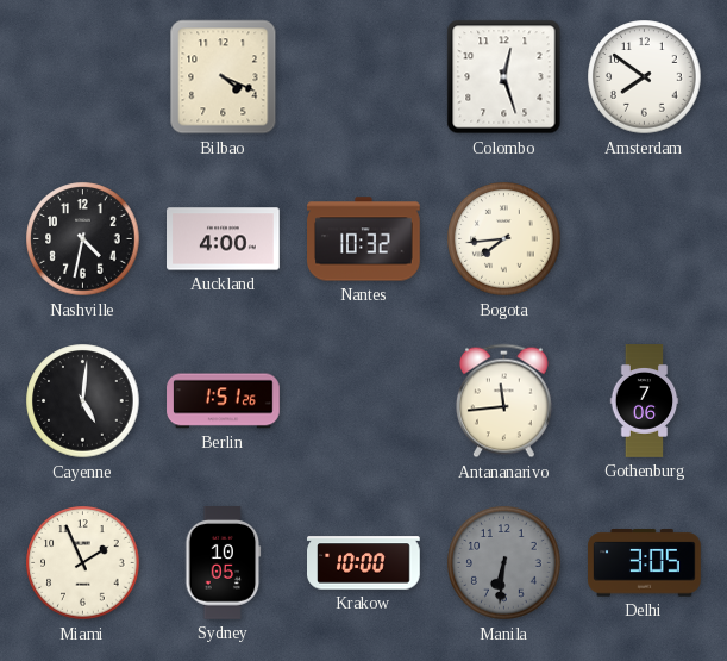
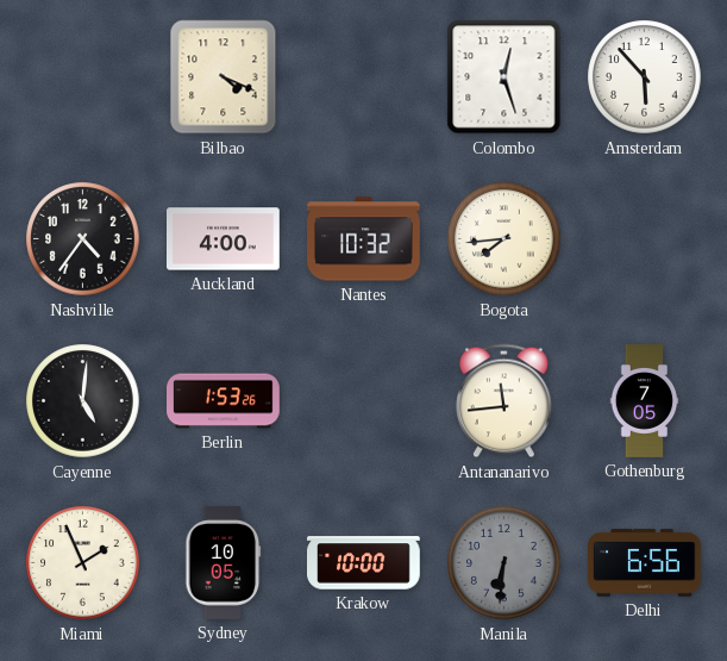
Amsterdam: 7:51 -> 5:53
Nashville: 4:32 -> 4:36
Berlin: 1:51 -> 1:53
Gothenburg: 7:06 -> 7:05
Delhi: 3:05 -> 6:56
